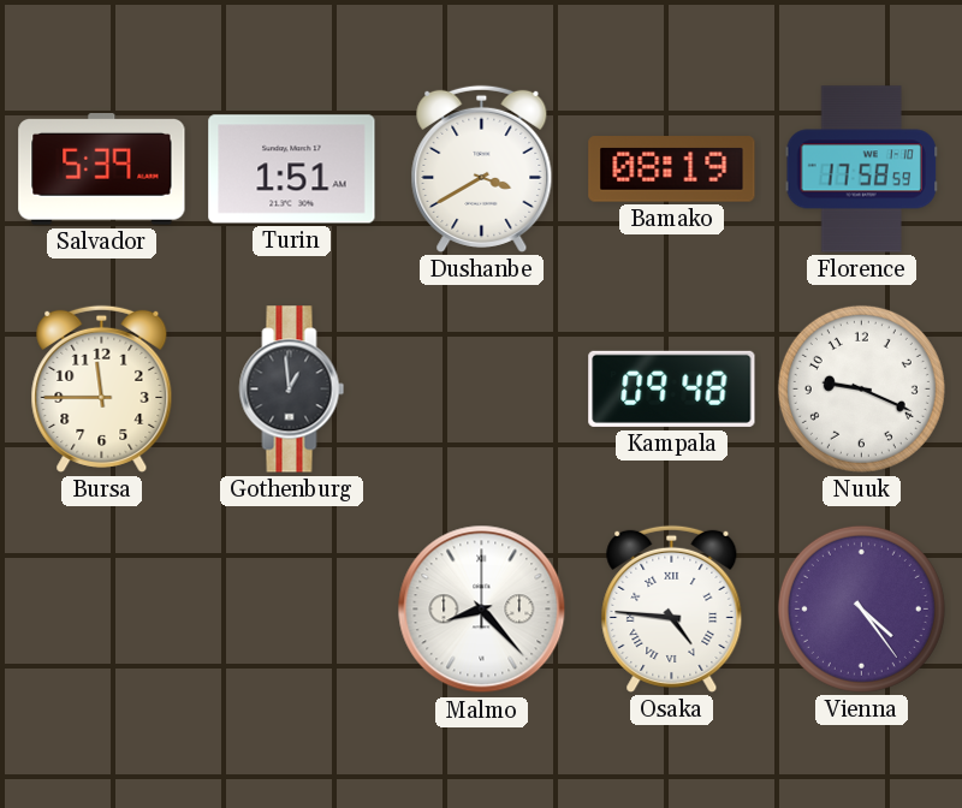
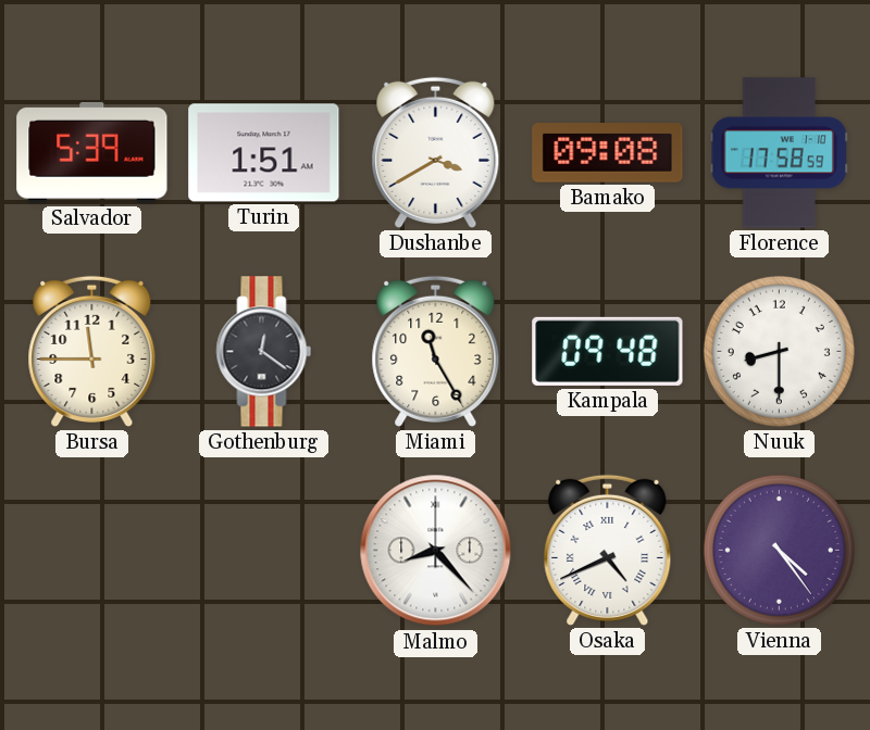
Bamako: 08:19 -> 09:08
Gothenburg: 12:59 -> 12:21
Miami: none -> 11:25
Nuuk: 9:19 -> 8:30
Osaka: 4:46 -> 4:41
